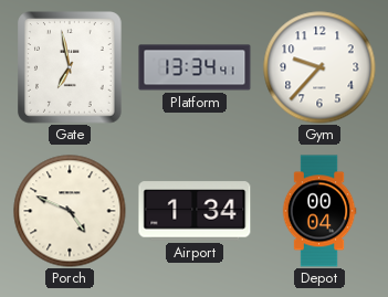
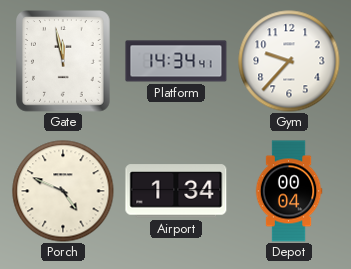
Gate: 6:58 -> 11:58
Platform: 13:34 -> 14:34
